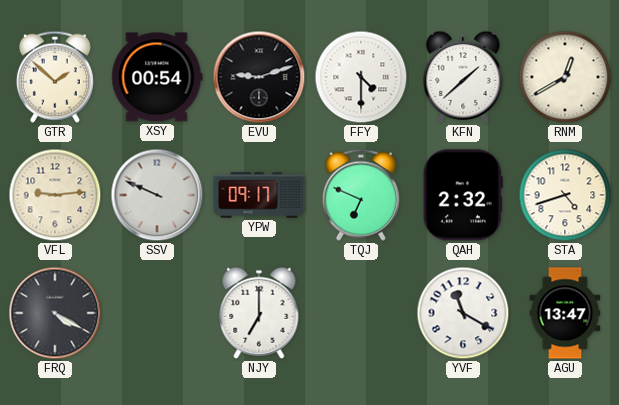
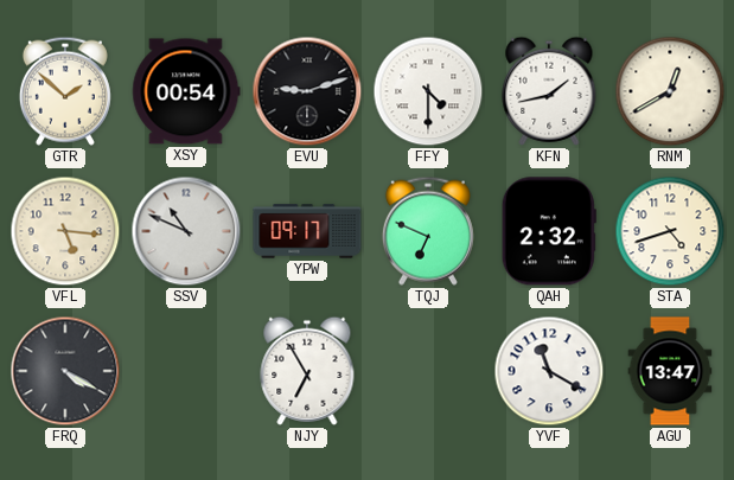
KFN: 1:38 -> 1:43
VFL: 9:14 -> 5:16
SSV: 9:49 -> 10:49
NJY: 7:00 -> 6:55
